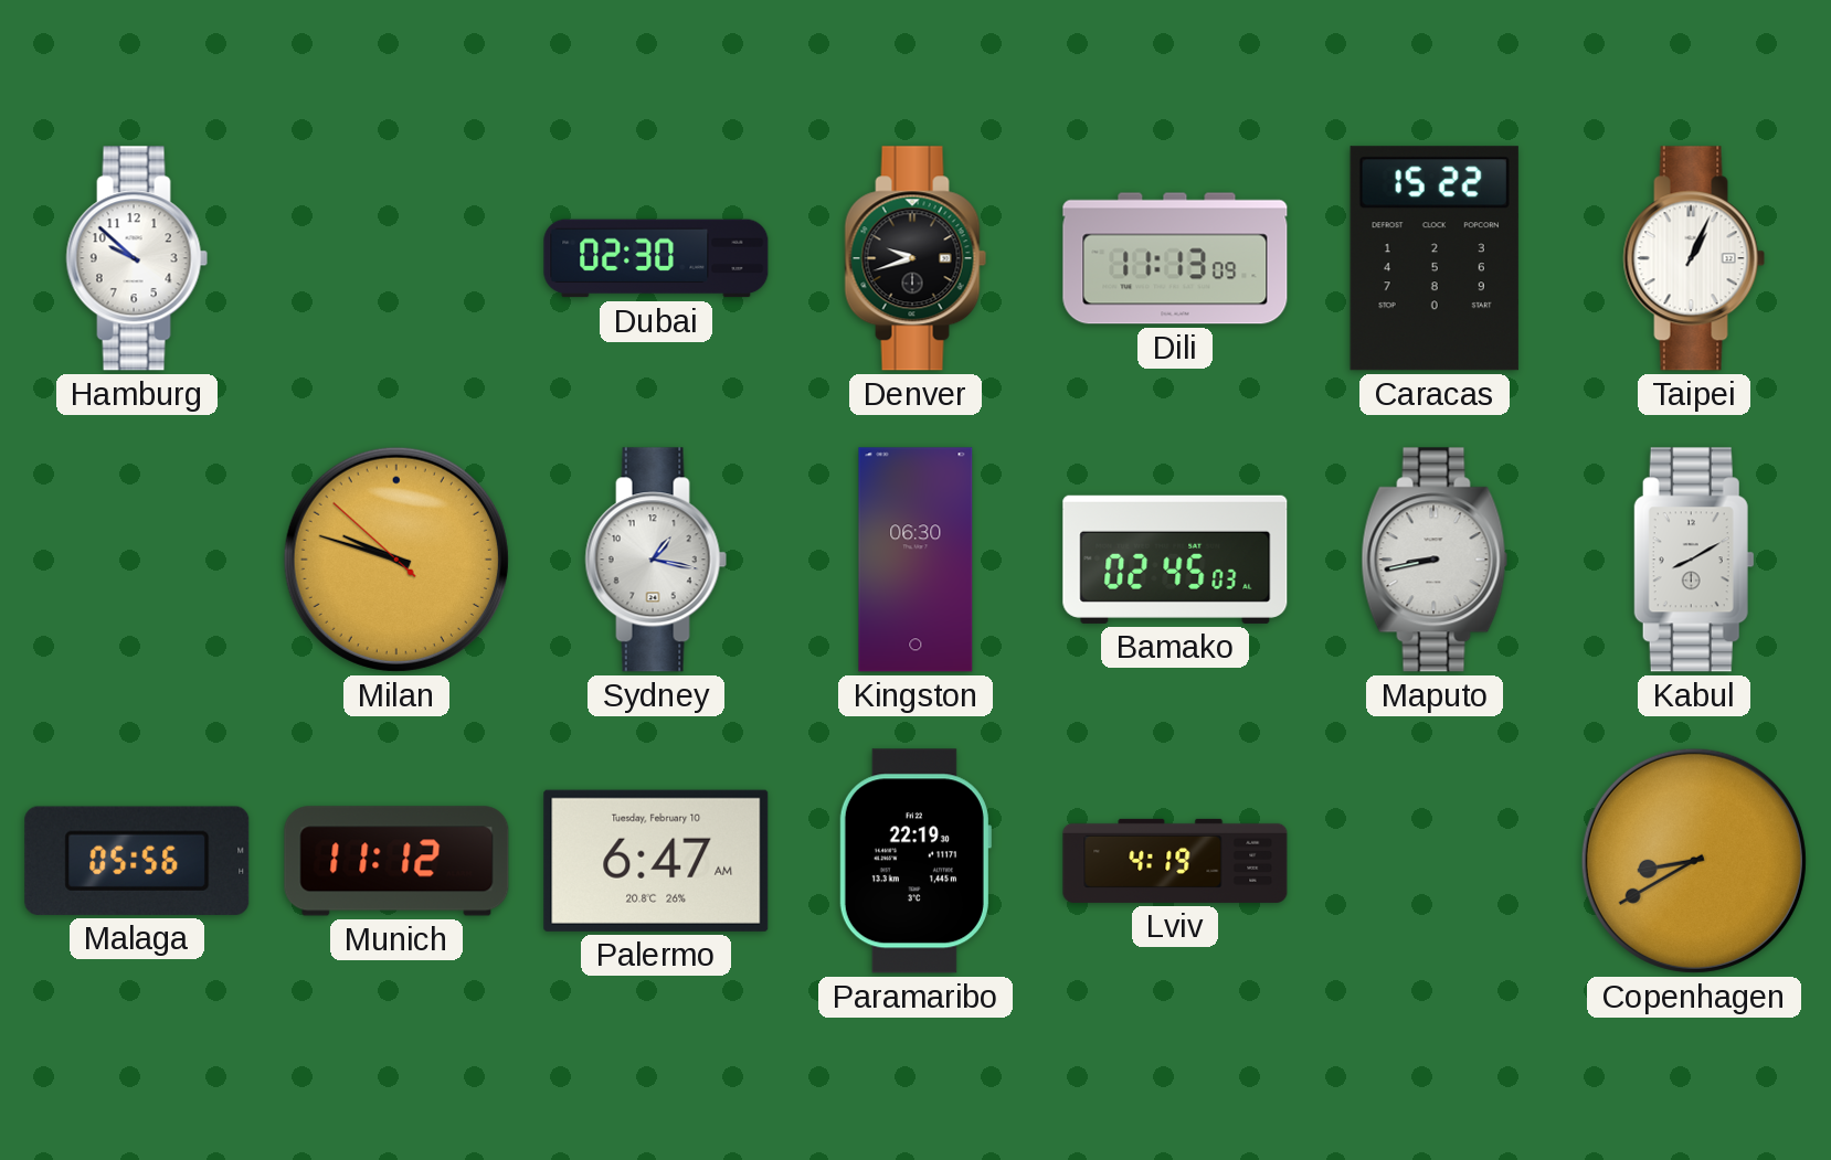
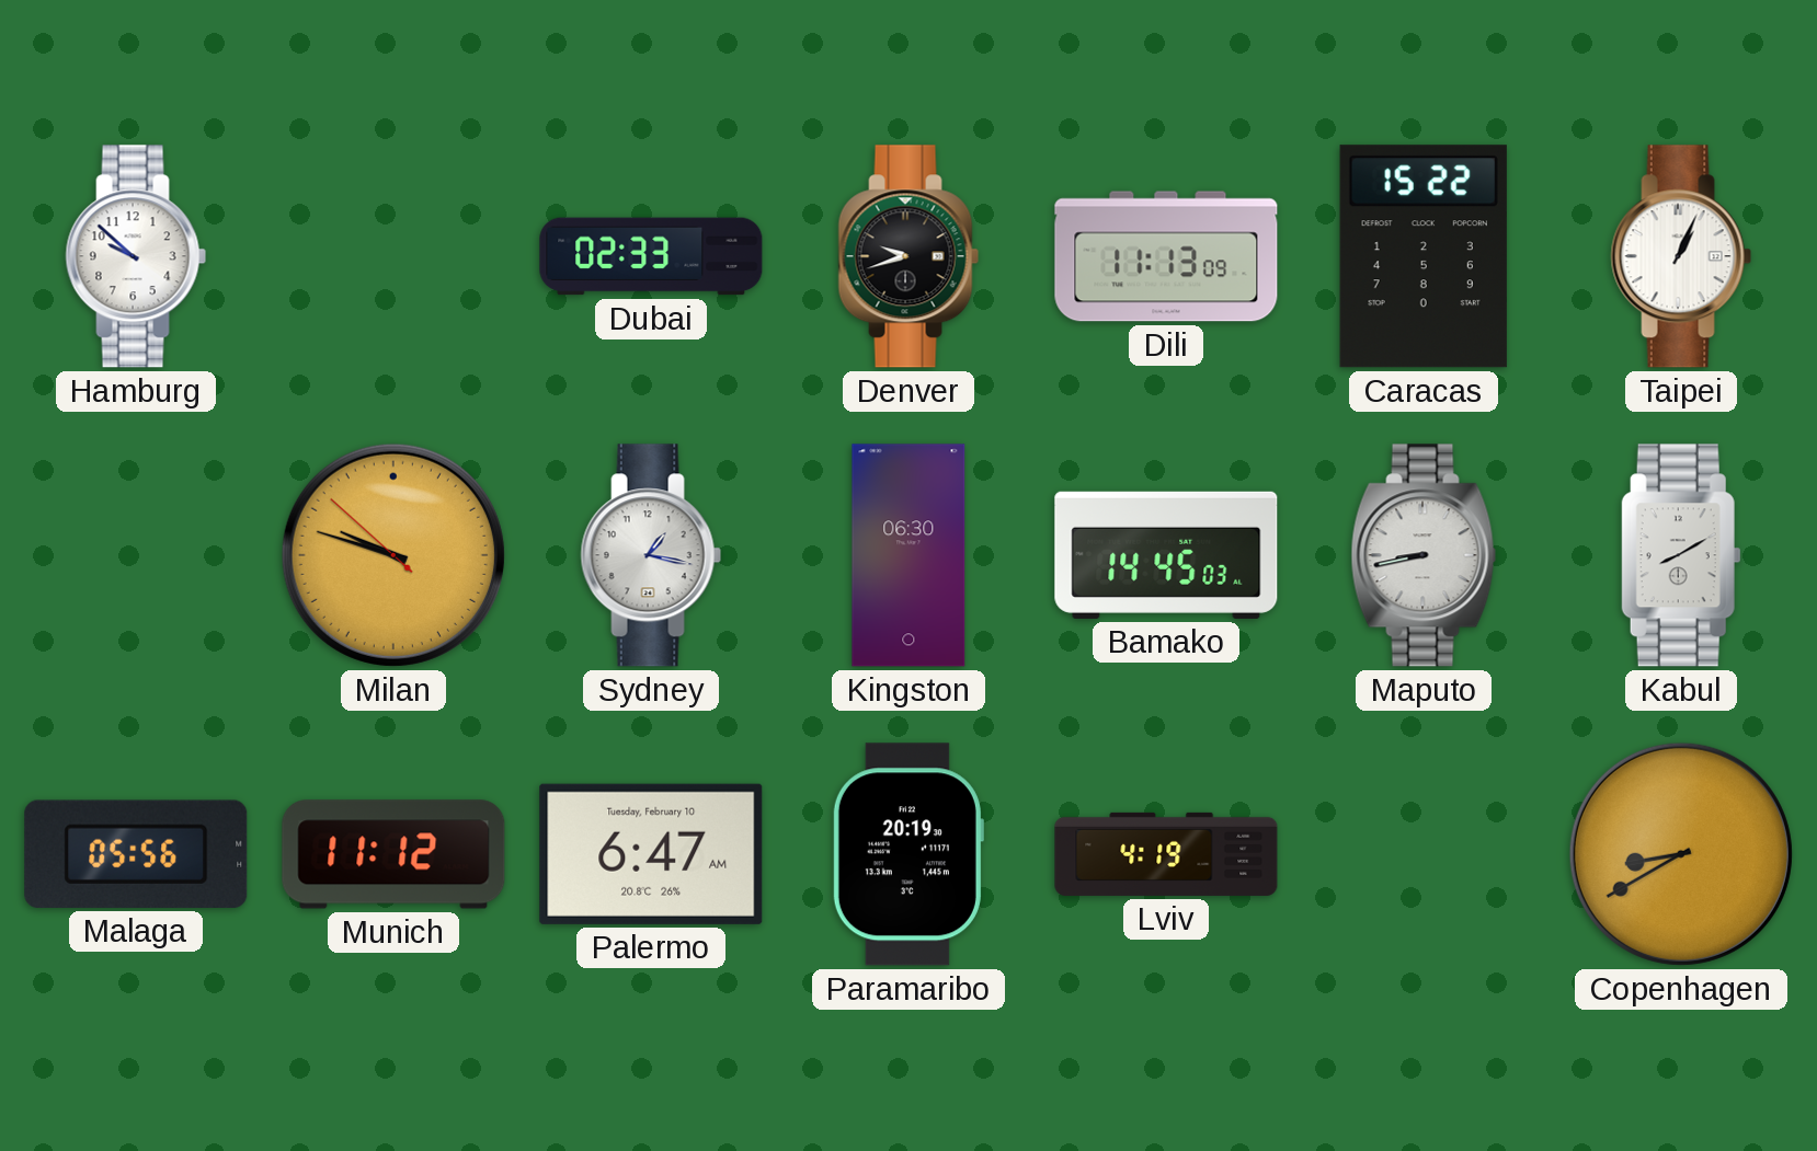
Dubai: 02:30 -> 02:33
Bamako: 02:45 -> 14:45
Paramaribo: 22:19 -> 20:19
